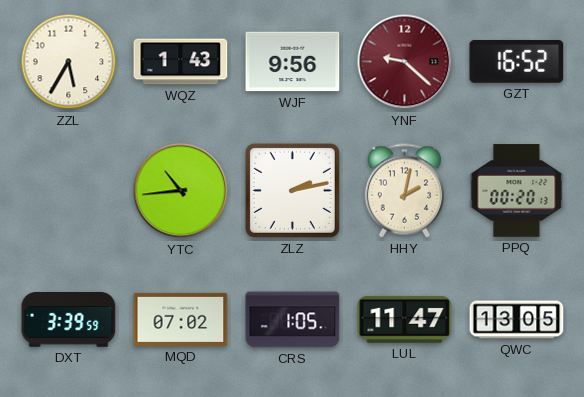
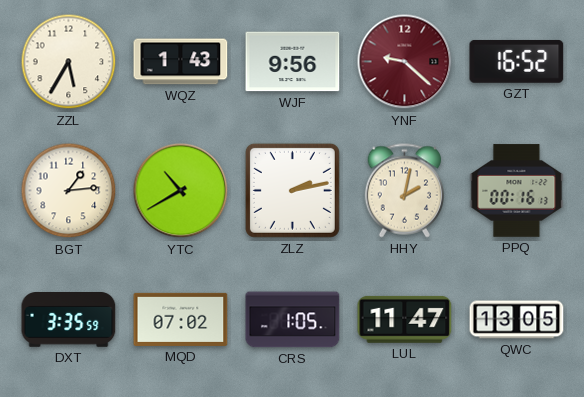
BGT: none -> 1:14
YTC: 10:44 -> 10:40
PPQ: 00:20 -> 00:16
DXT: 3:39 -> 3:35
